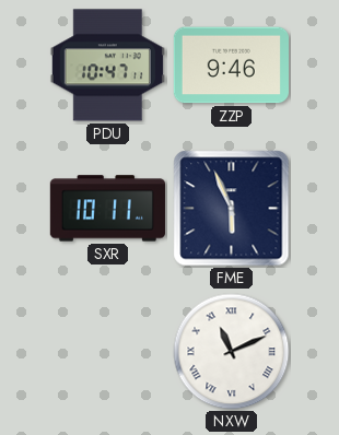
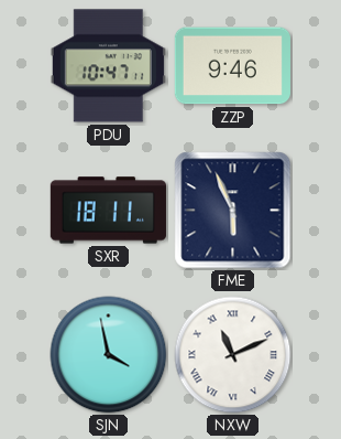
SXR: 10:11 -> 18:11
SJN: none -> 3:58
